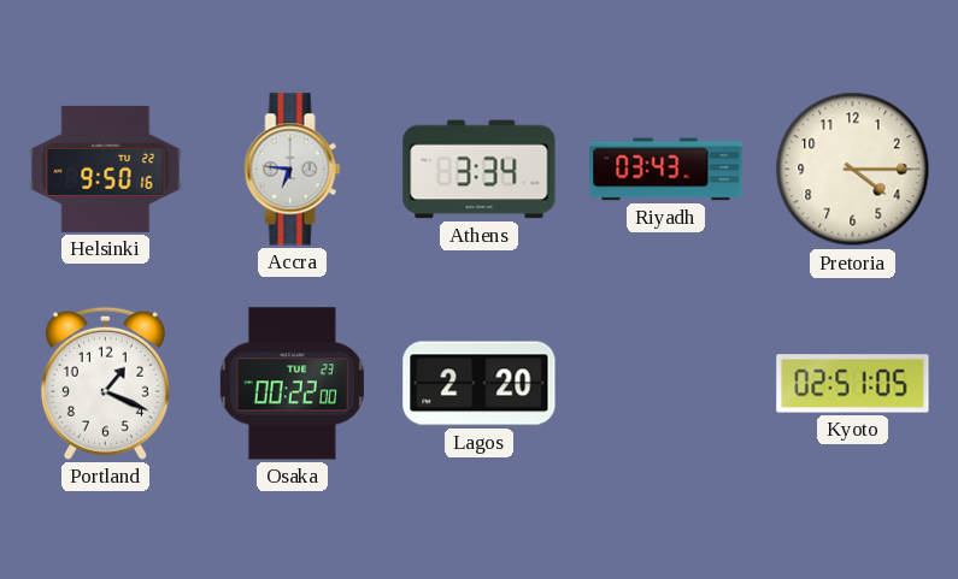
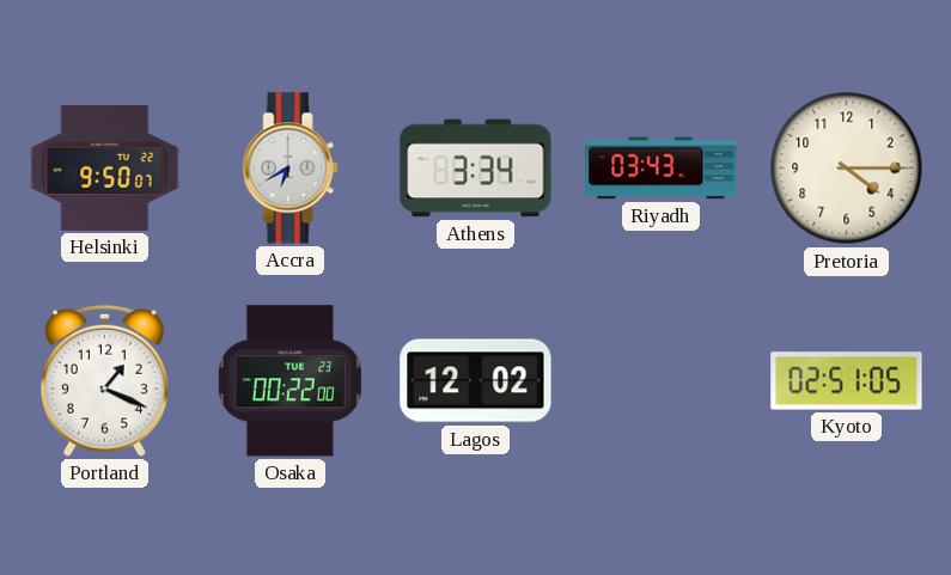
Helsinki: 9:50:16 -> 9:50:07
Accra: 6:46 -> 6:40
Lagos: 2:20 -> 12:02
